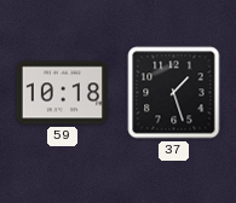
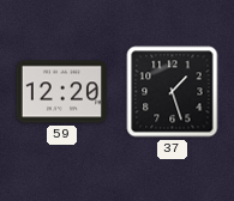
59: 10:18 -> 12:20
